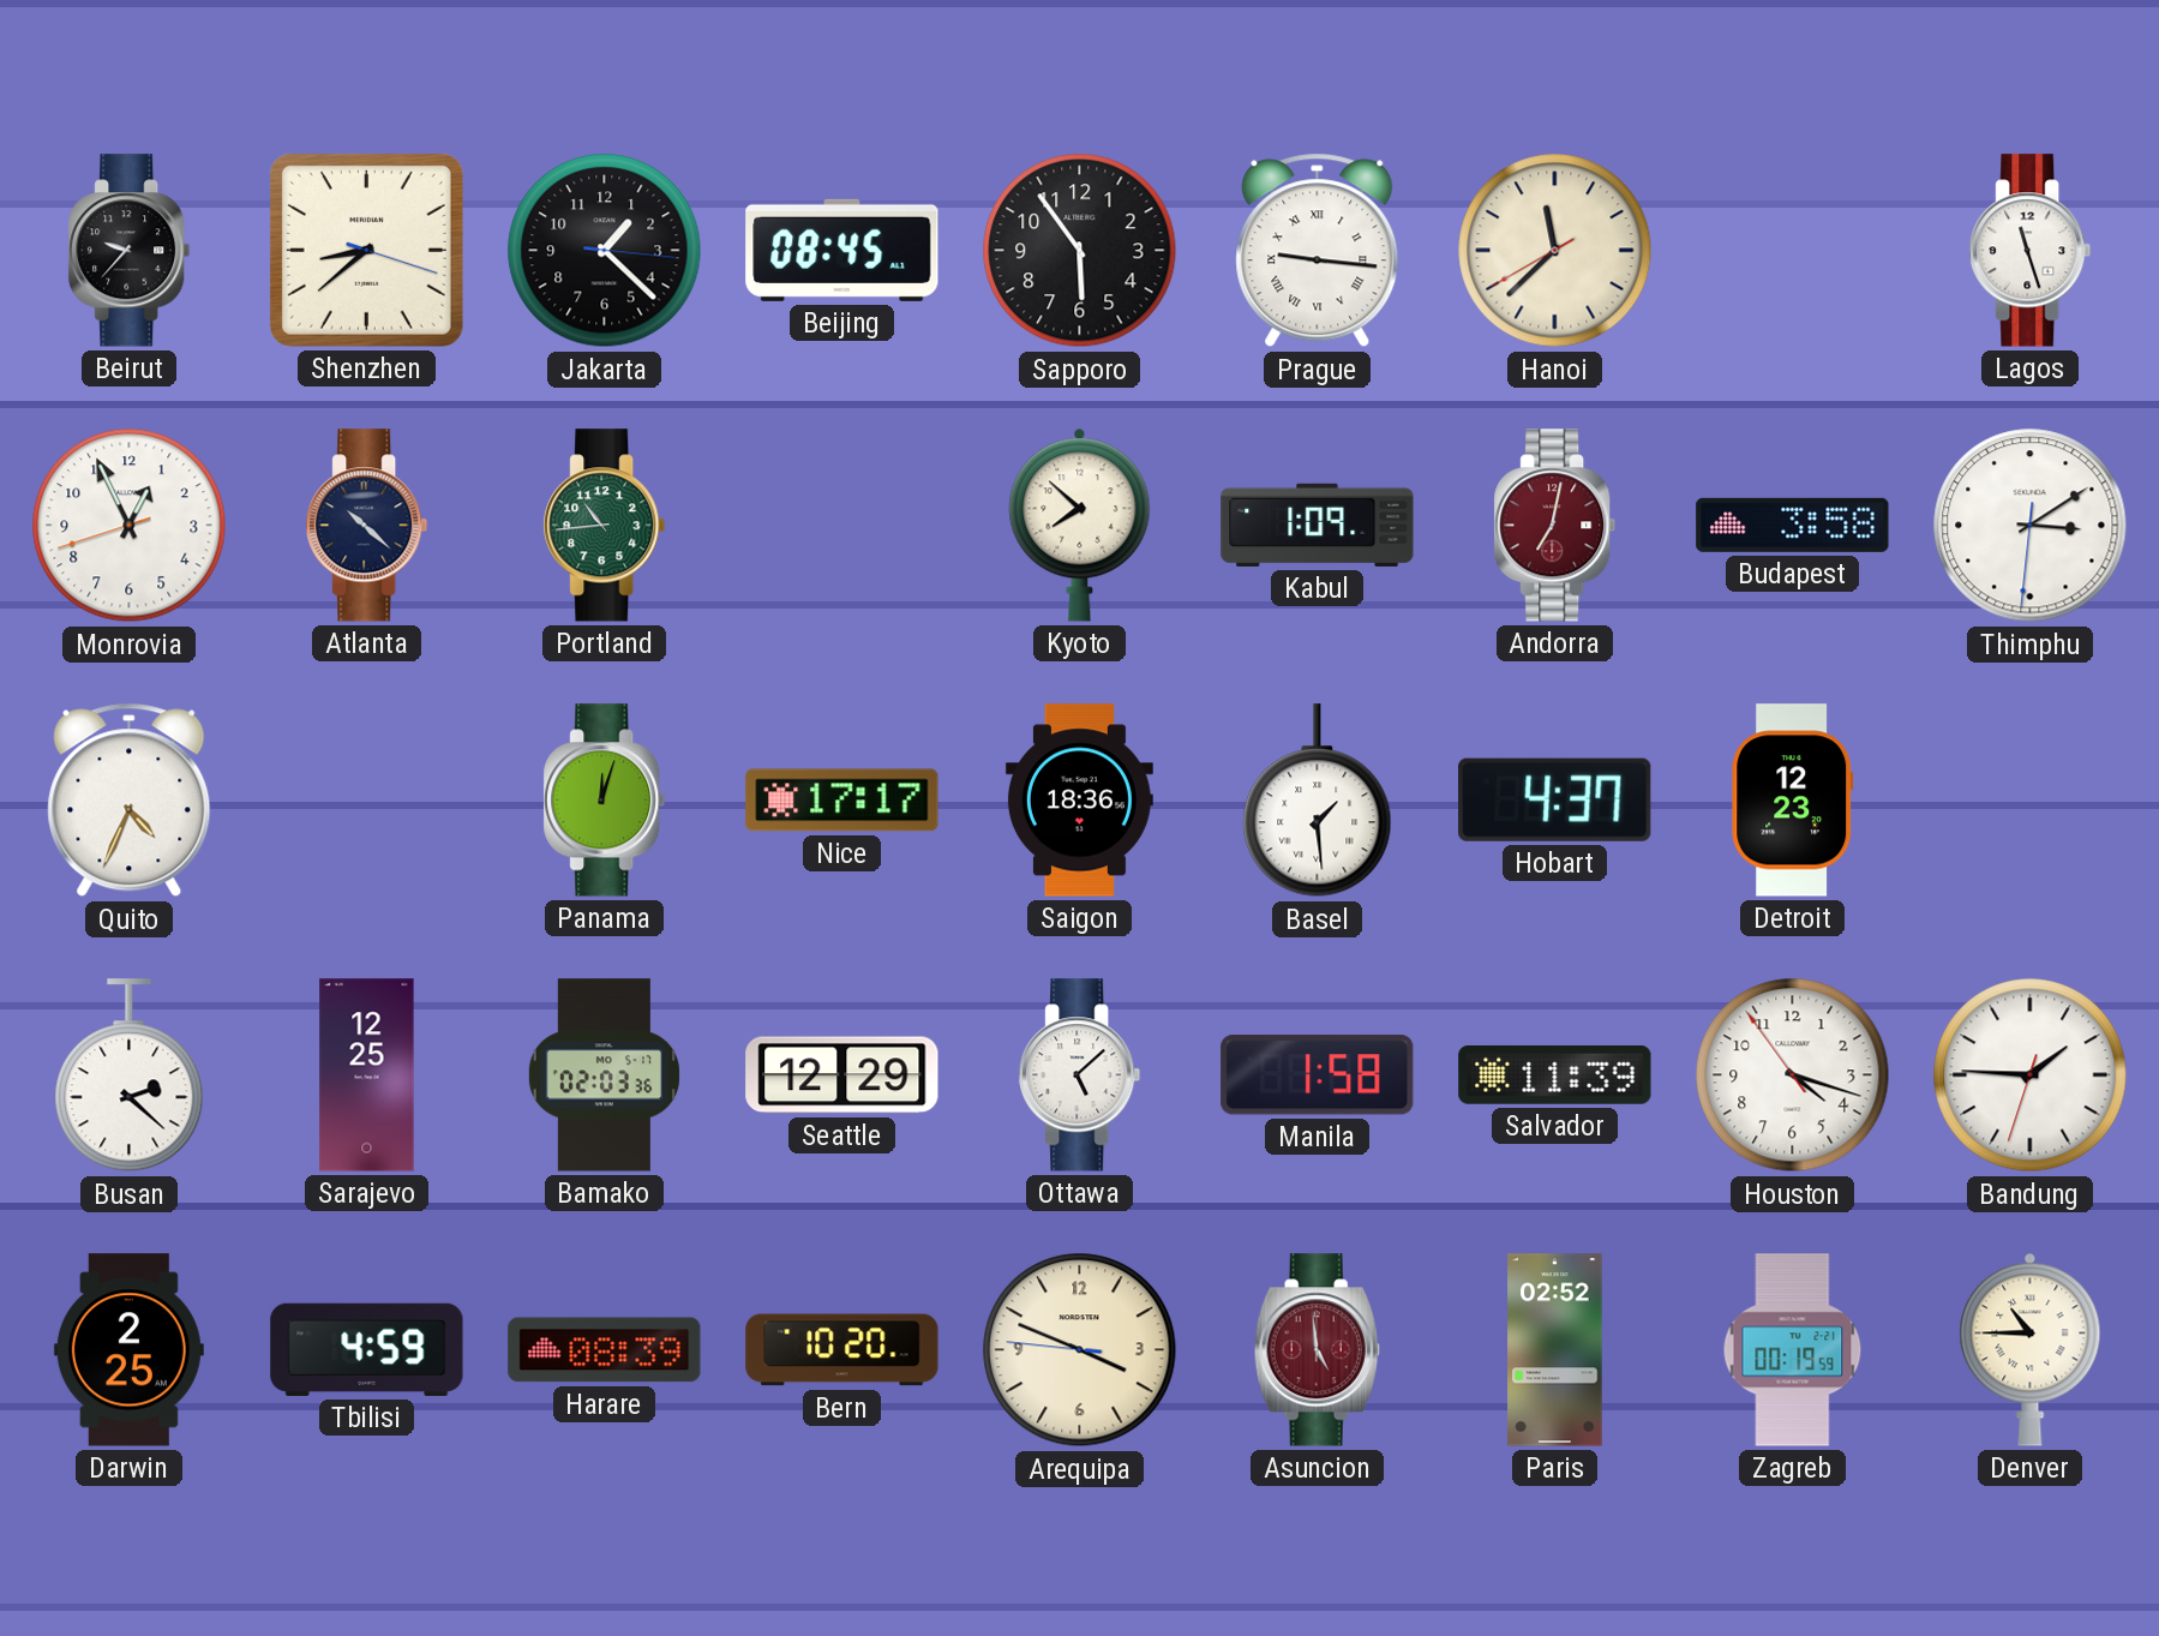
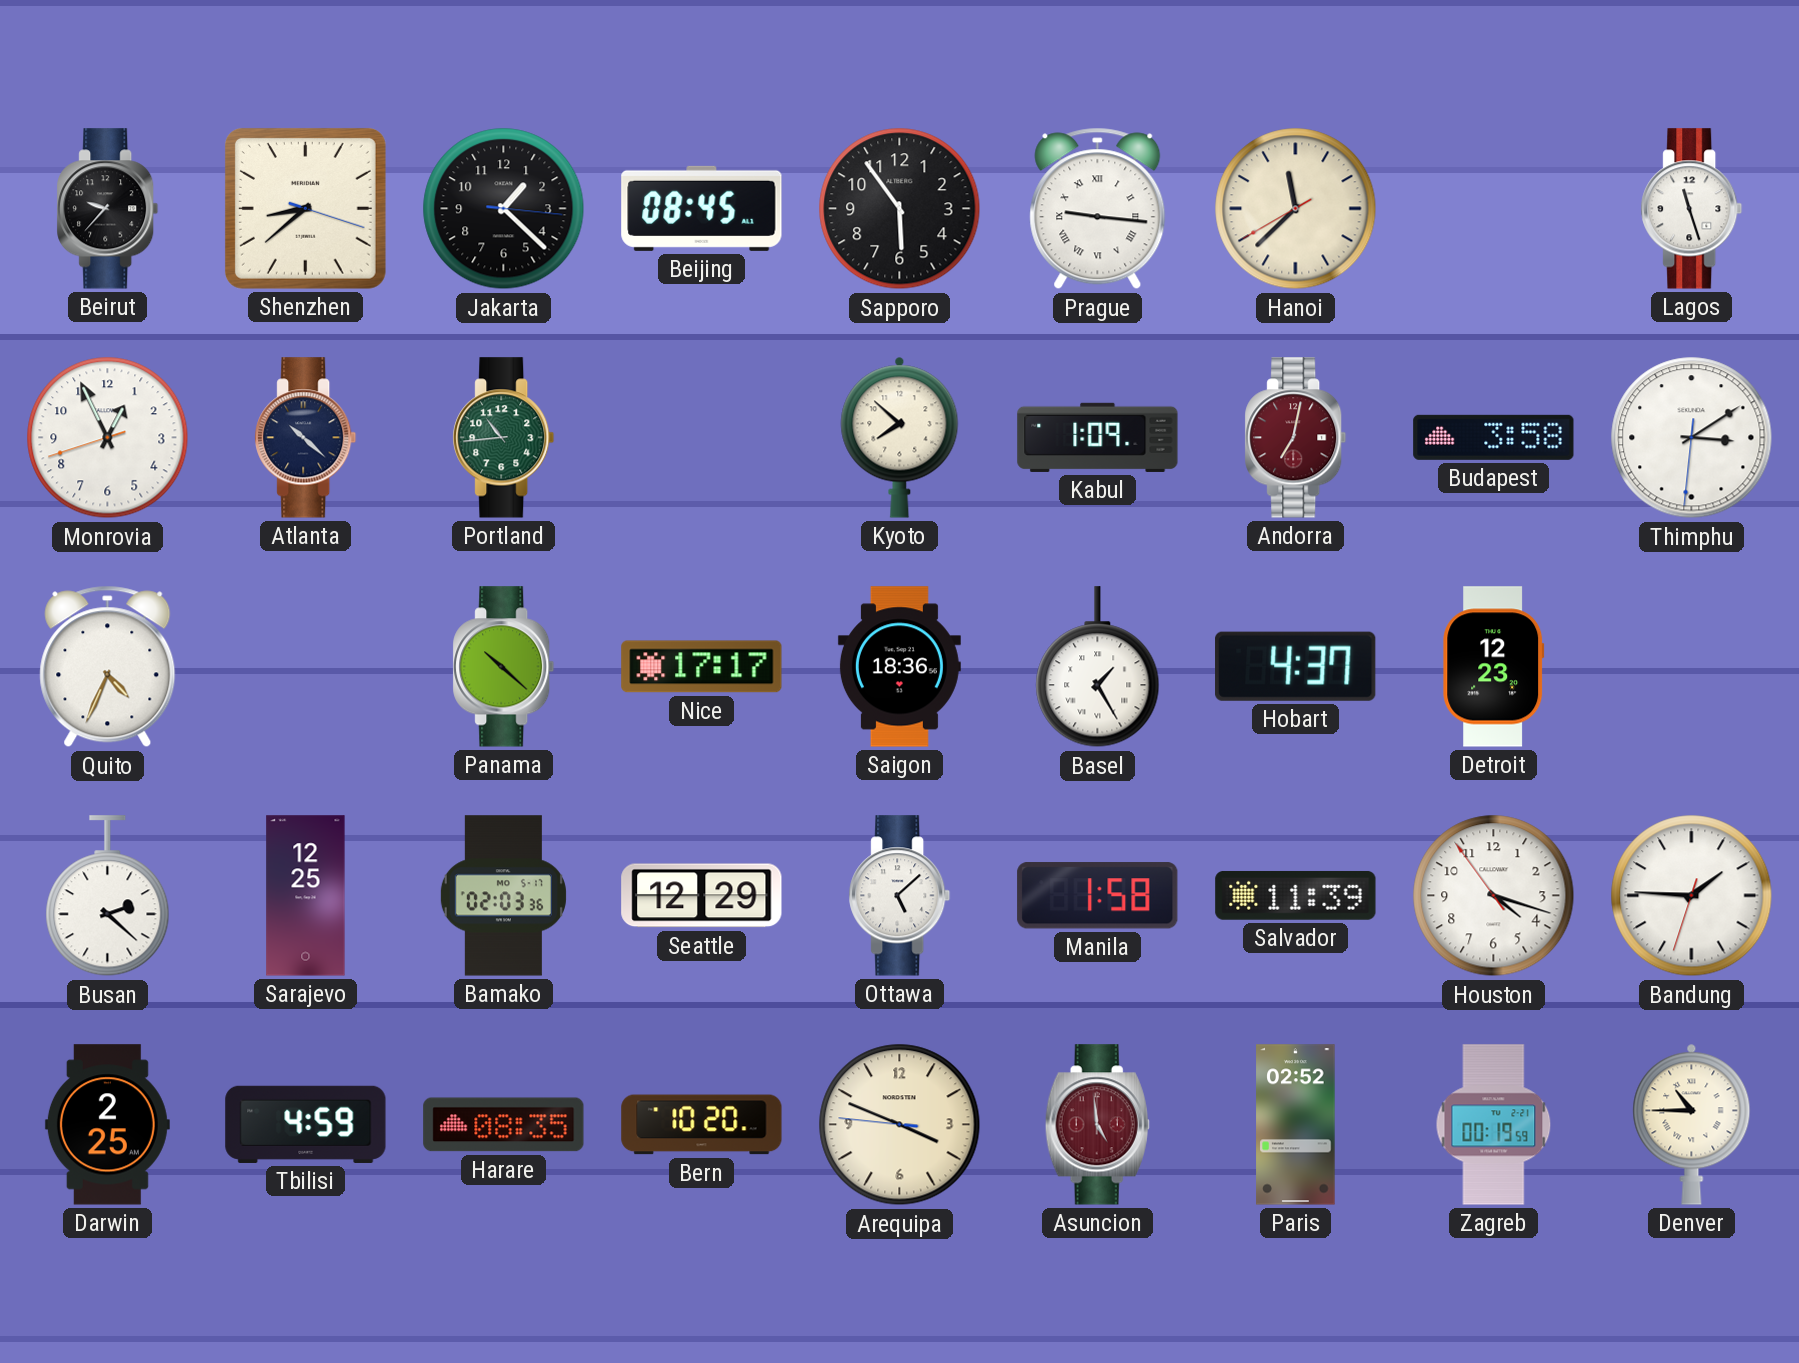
Panama: 12:03 -> 10:22
Basel: 1:29 -> 1:25
Harare: 08:39 -> 08:35
